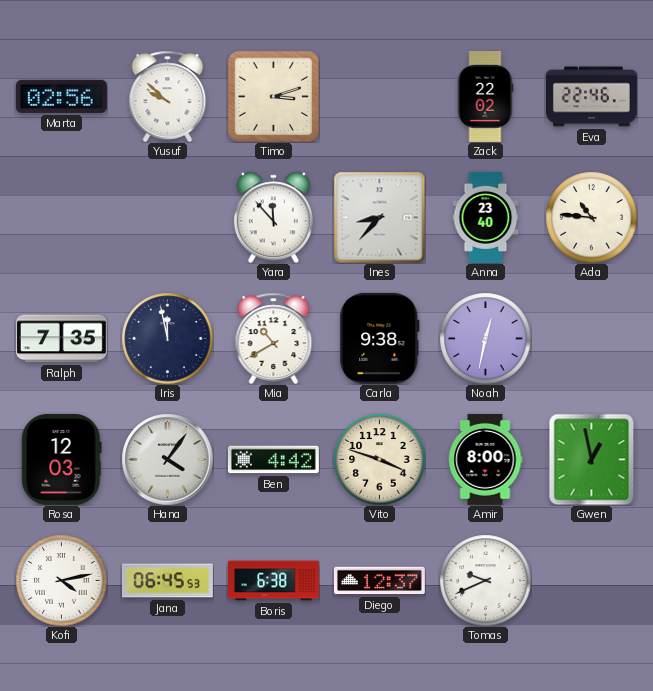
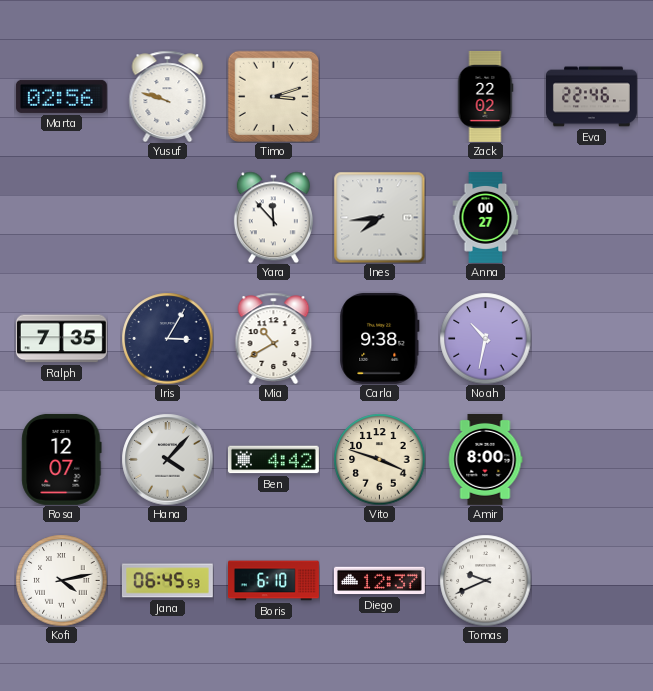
Yusuf: 9:52 -> 9:48
Ines: 8:37 -> 7:44
Anna: 23:40 -> 00:27
Ada: 10:46 -> none
Iris: 11:58 -> 3:05
Noah: 12:32 -> 10:32
Rosa: 12:03 -> 12:07
Hana: 4:06 -> 4:07
Gwen: 12:58 -> none
Boris: 6:38 -> 6:10
